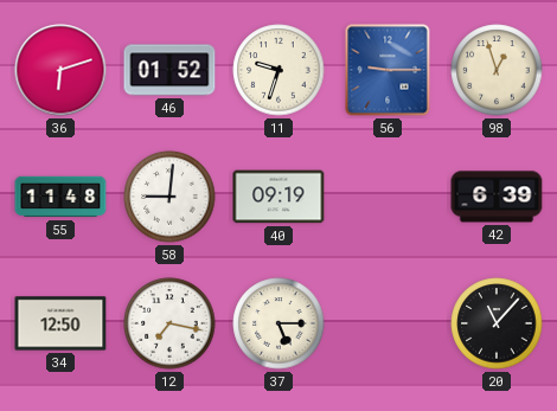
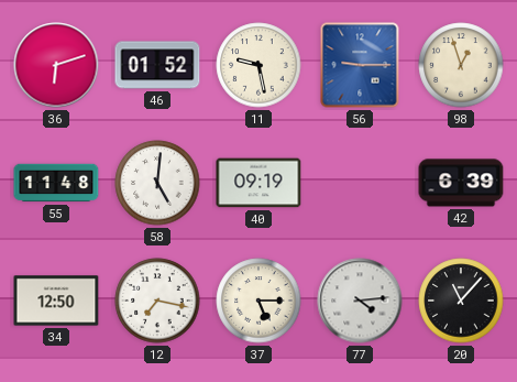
11: 9:33 -> 9:28
58: 9:01 -> 5:01
77: none -> 4:14
